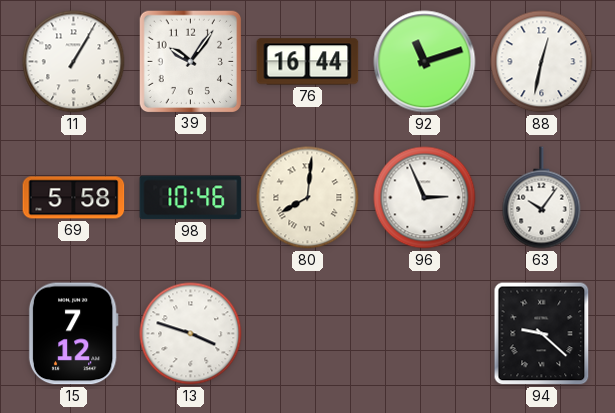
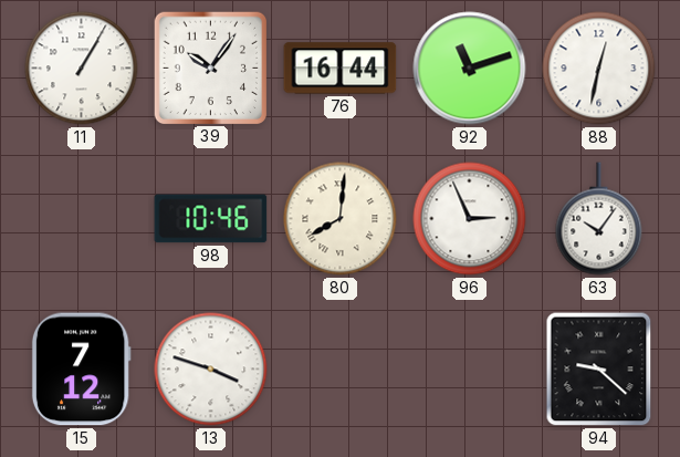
69: 5:58 -> none
